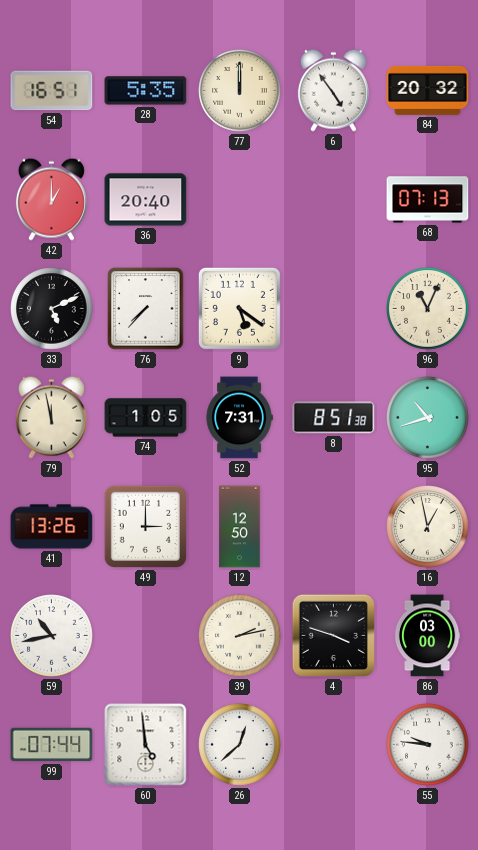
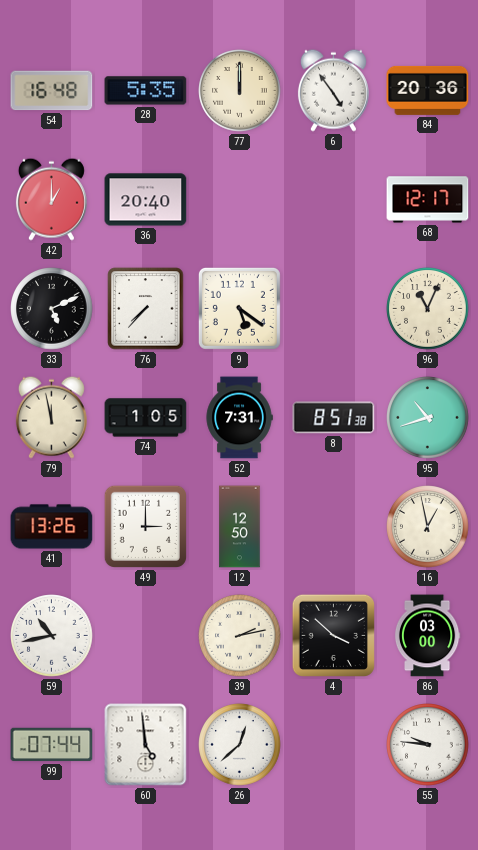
54: 16:51 -> 16:48
84: 20:32 -> 20:36
68: 07:13 -> 12:17
4: 3:48 -> 3:52
